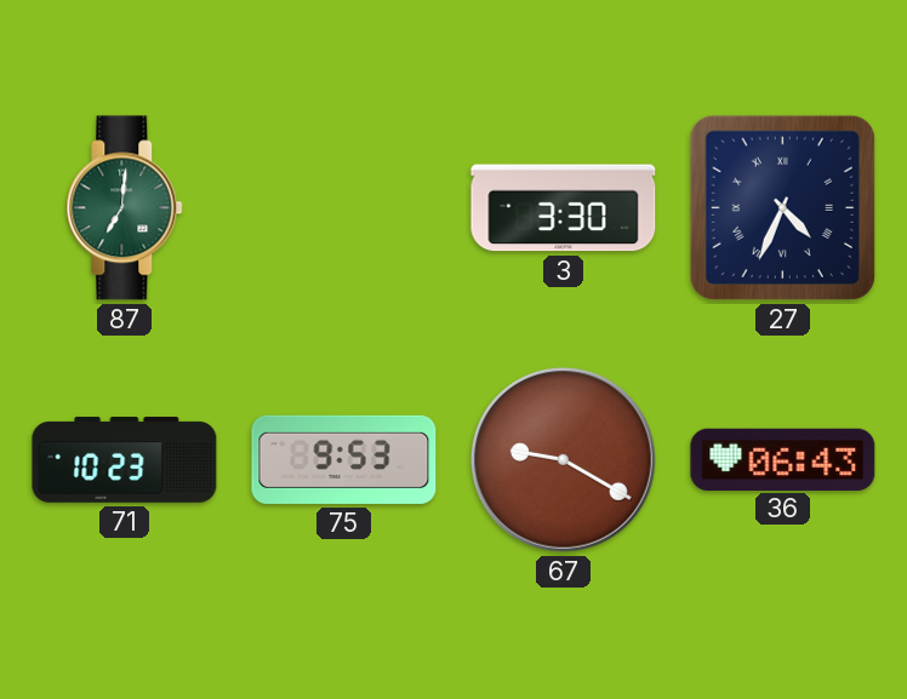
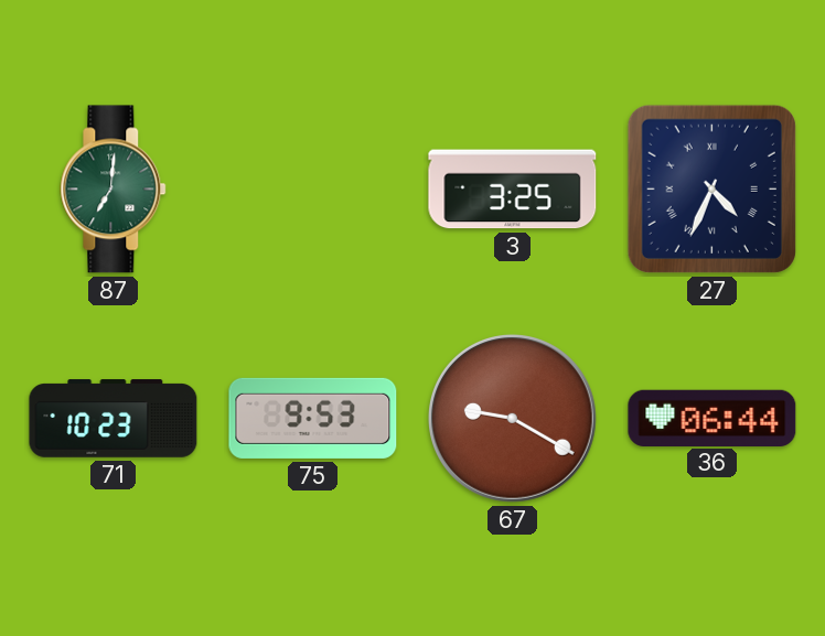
3: 3:30 -> 3:25
36: 06:43 -> 06:44
